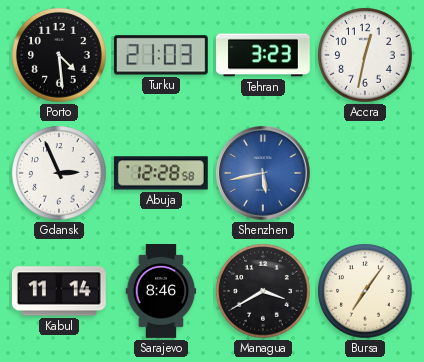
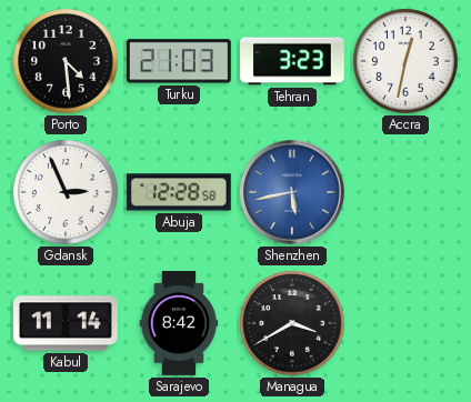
Sarajevo: 8:46 -> 8:42
Bursa: 7:06 -> none
